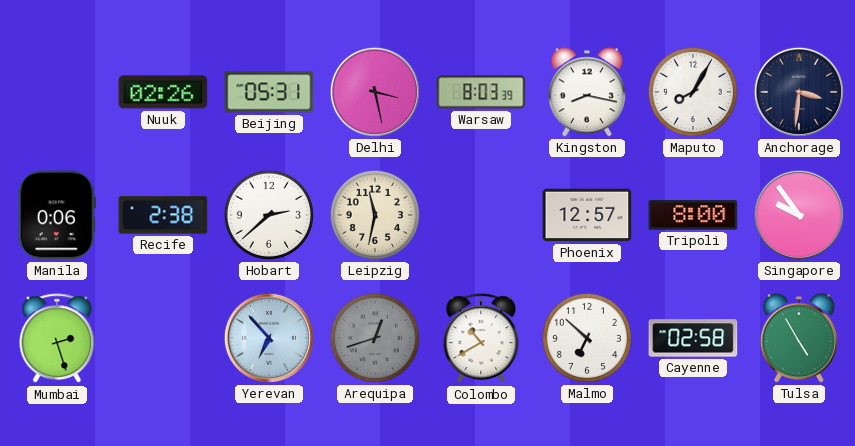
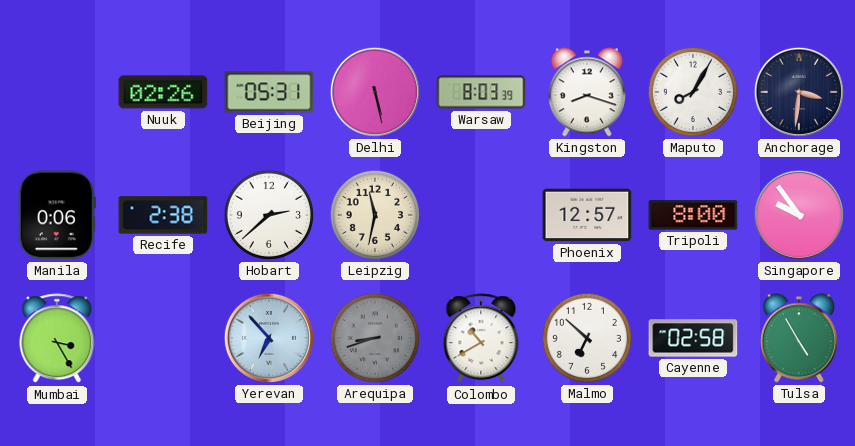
Delhi: 3:28 -> 5:28
Kingston: 8:17 -> 8:18
Mumbai: 2:27 -> 3:25
Arequipa: 12:42 -> 8:42
